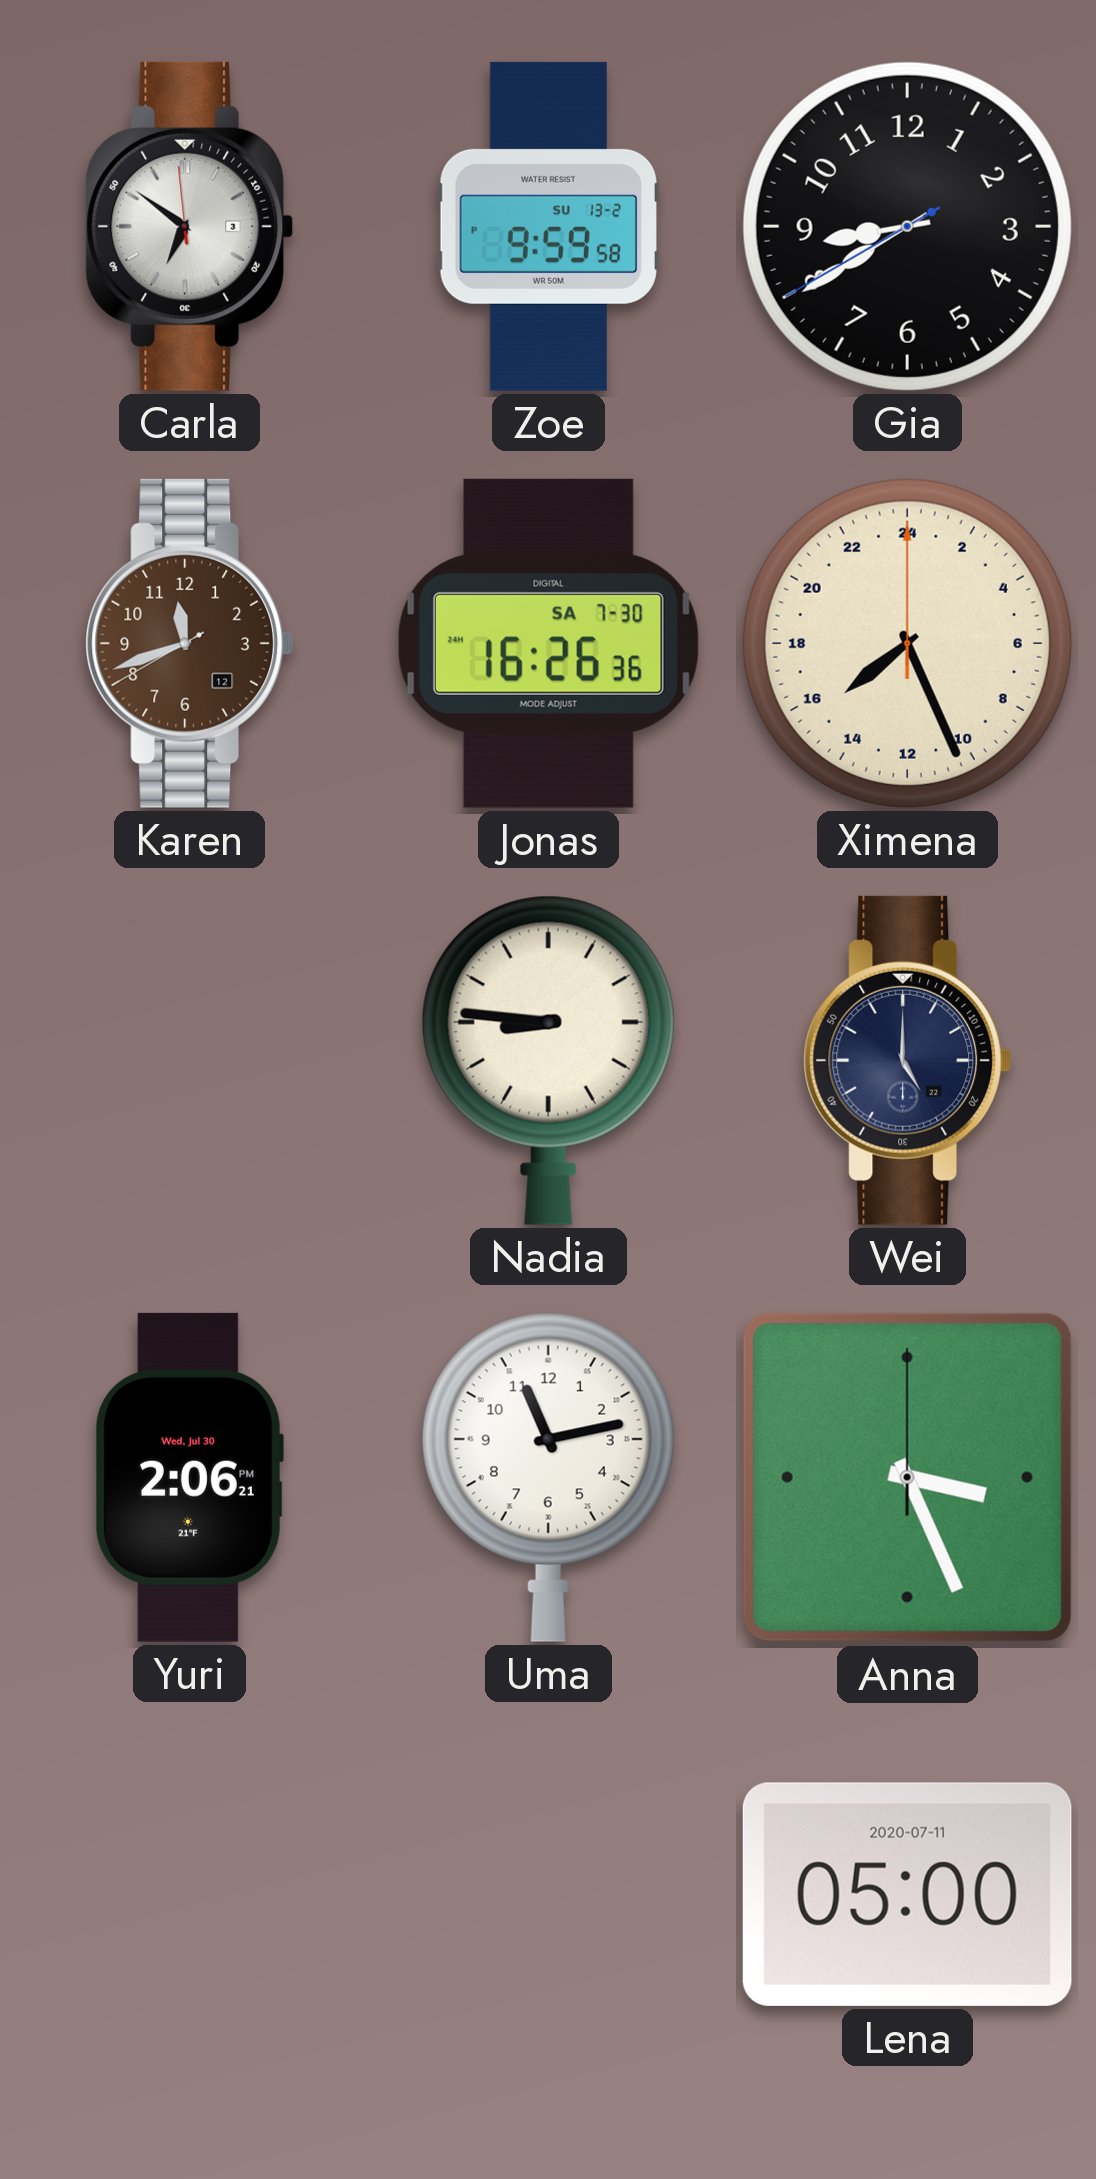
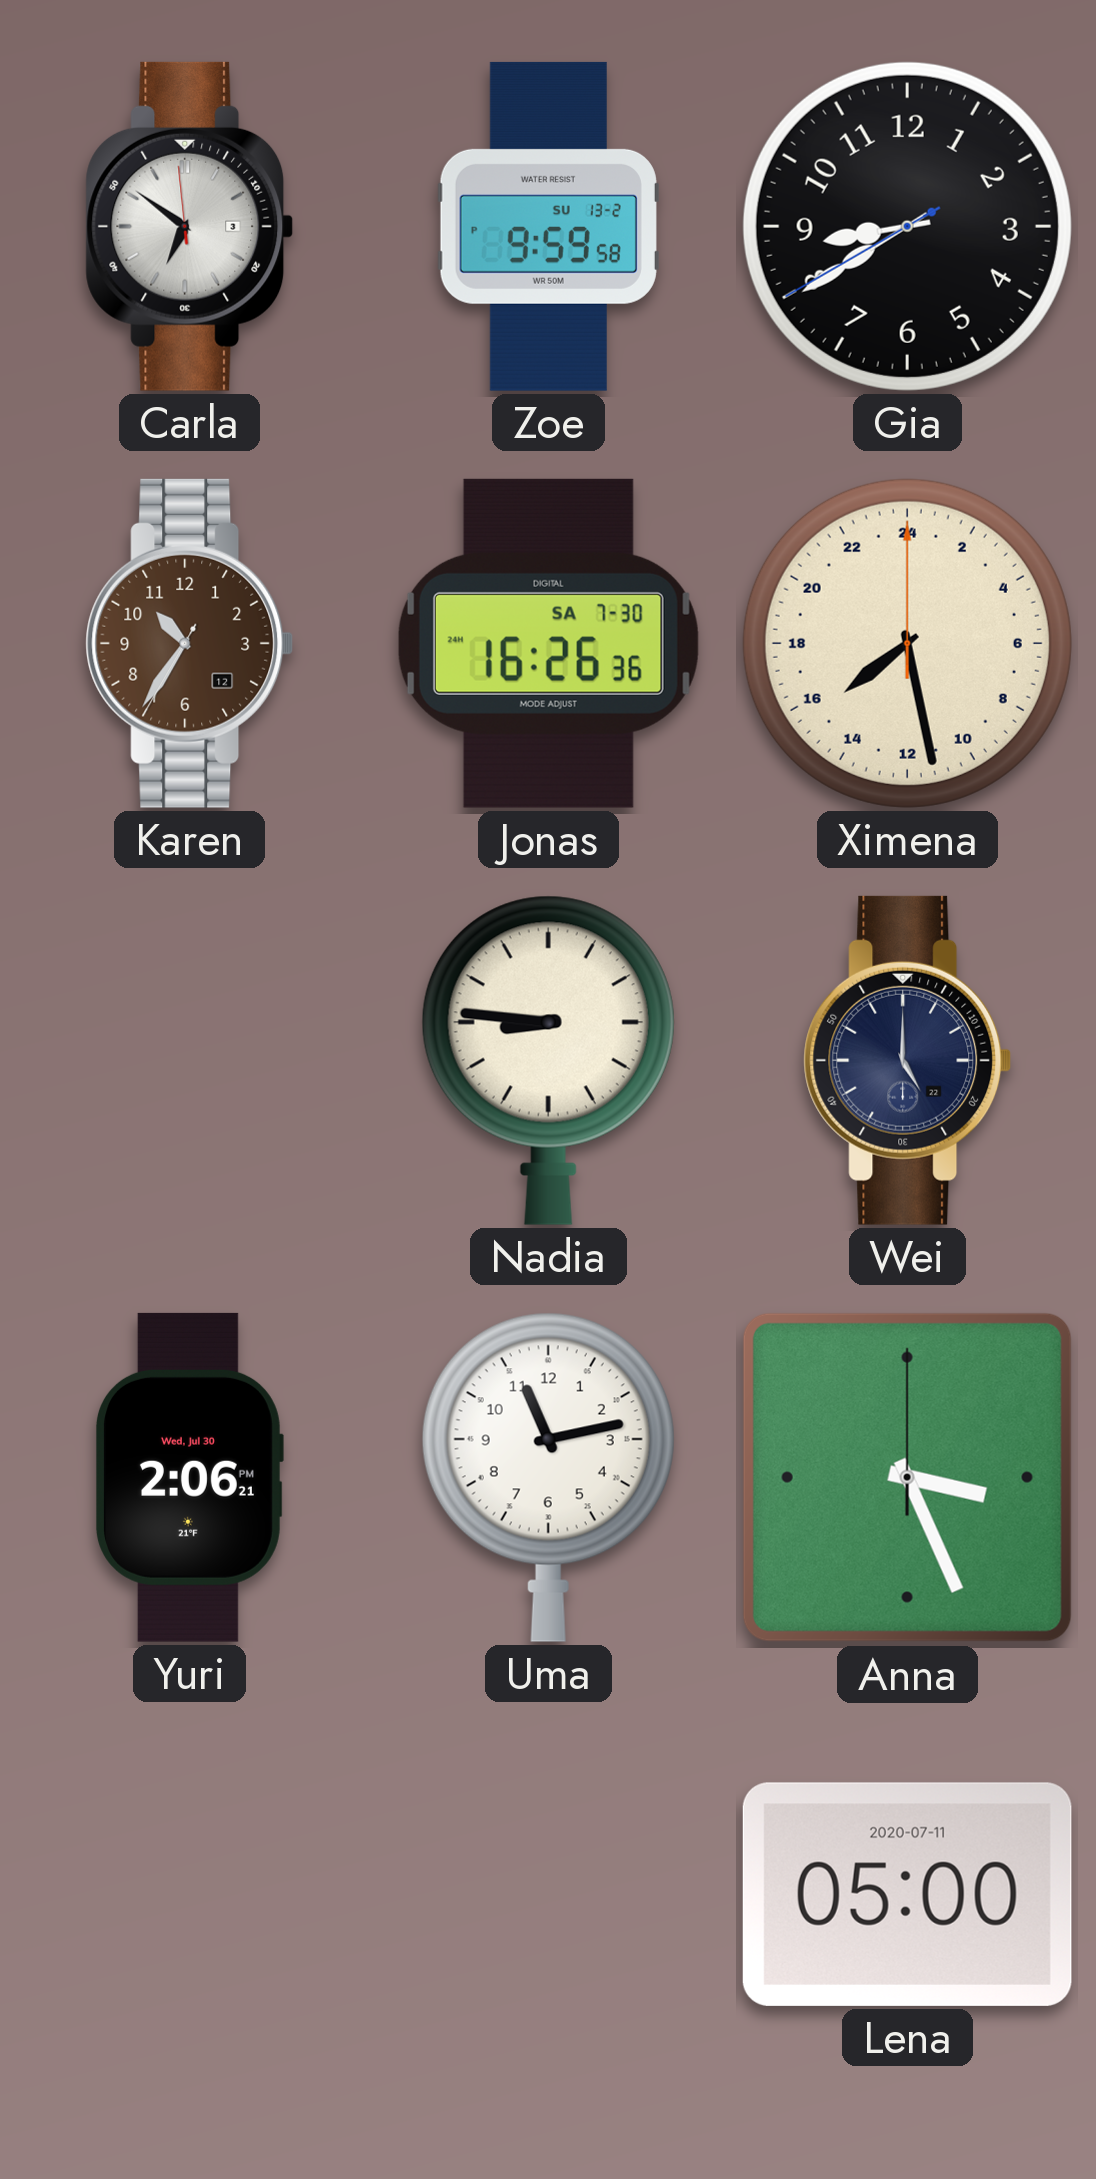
Karen: 11:41 -> 10:35
Ximena: 15:26 -> 15:28
